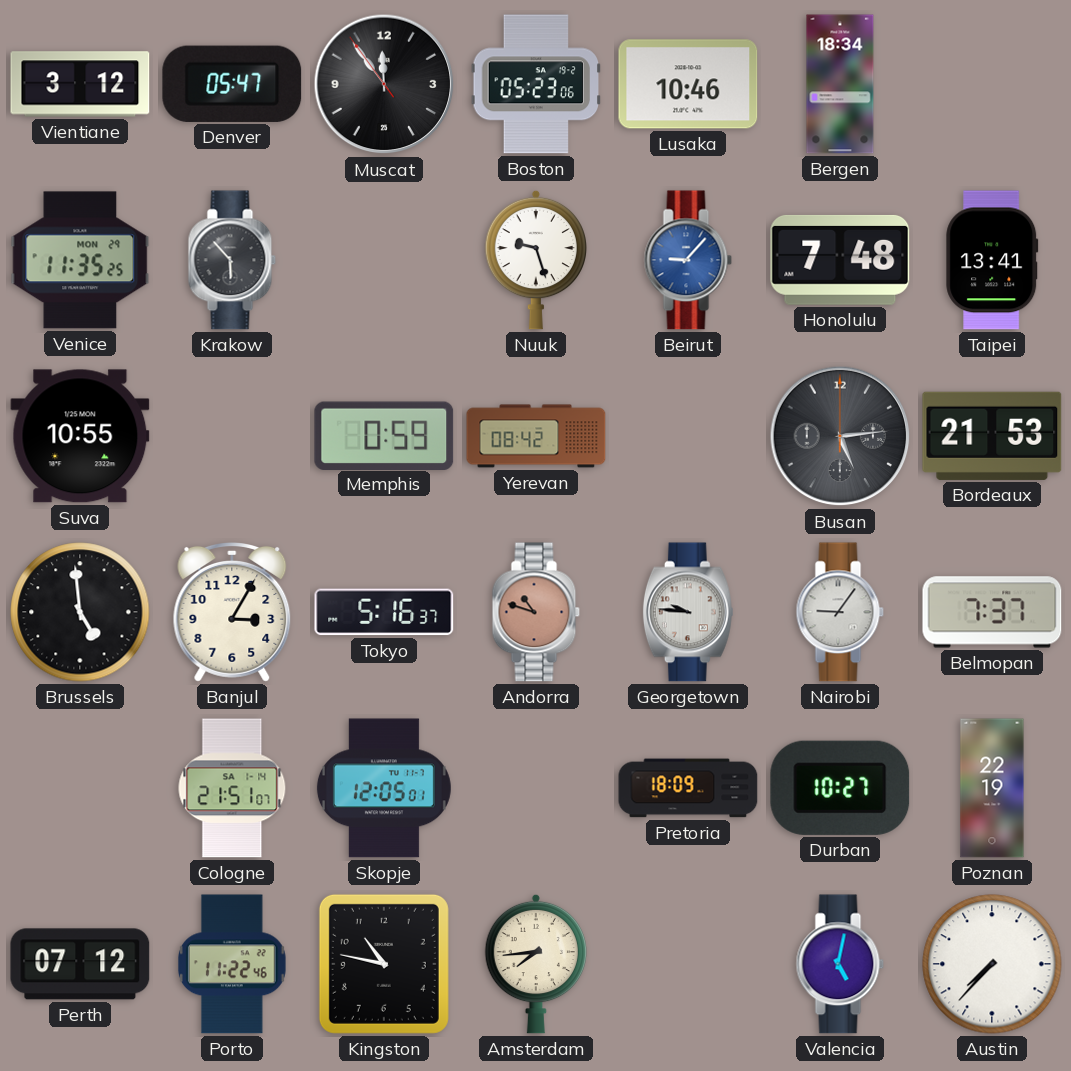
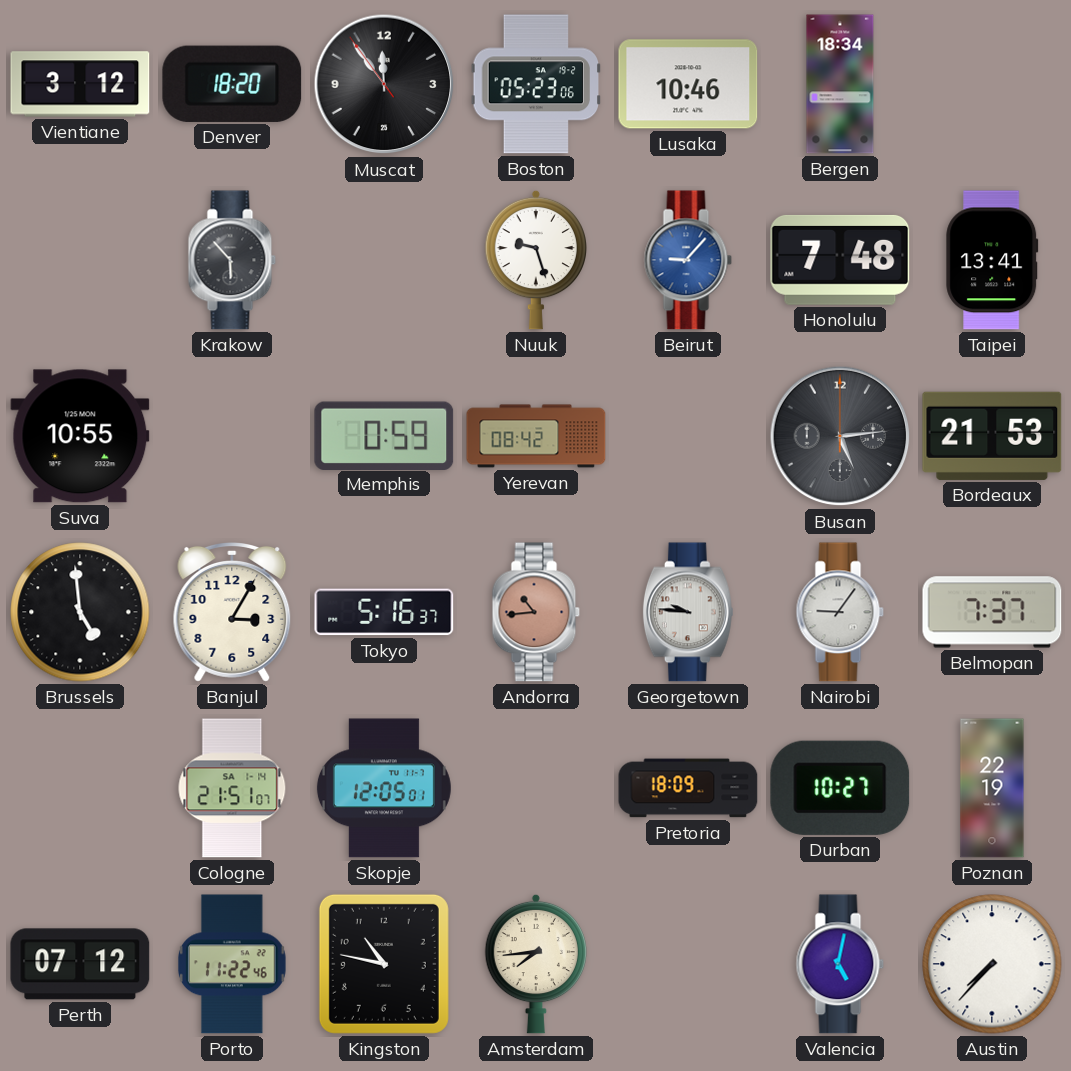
Denver: 05:47 -> 18:20
Venice: 11:35 -> none
Andorra: 10:48 -> 10:44
